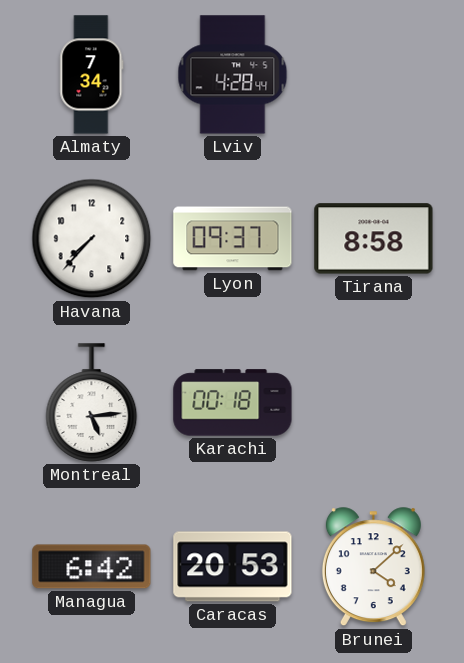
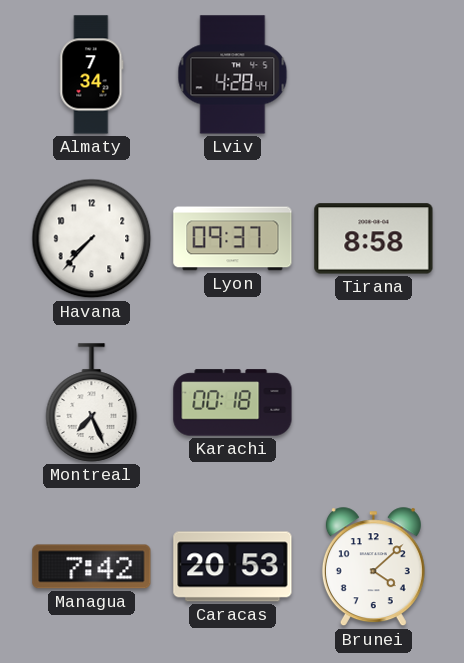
Montreal: 5:14 -> 7:26
Managua: 6:42 -> 7:42
